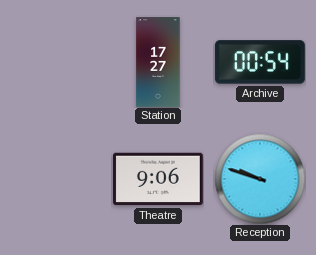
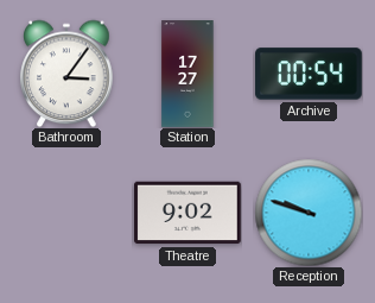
Bathroom: none -> 3:06
Theatre: 9:06 -> 9:02
